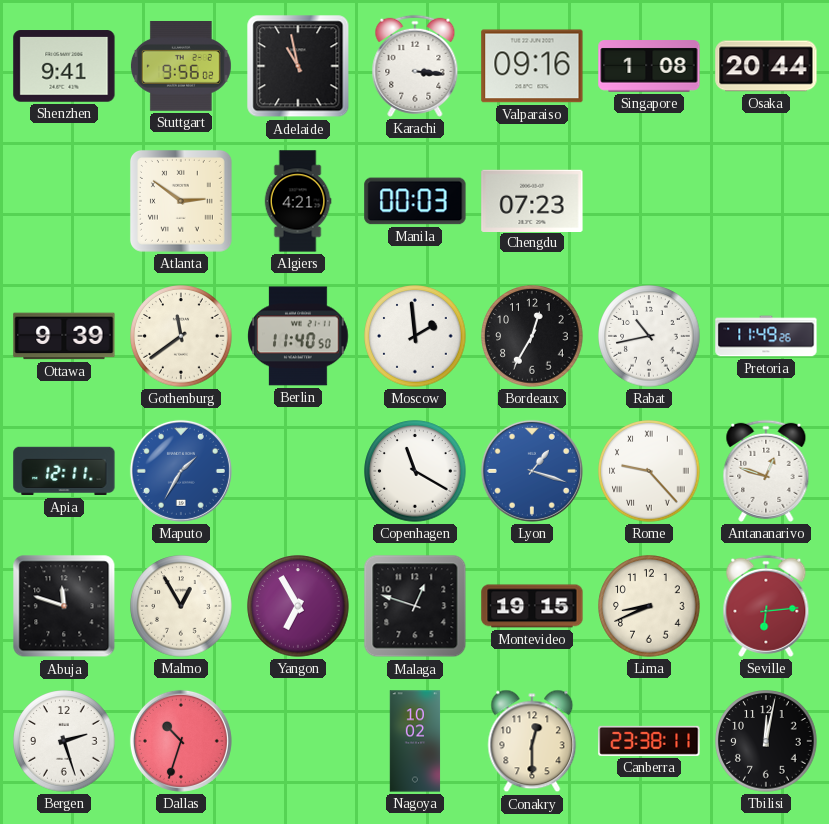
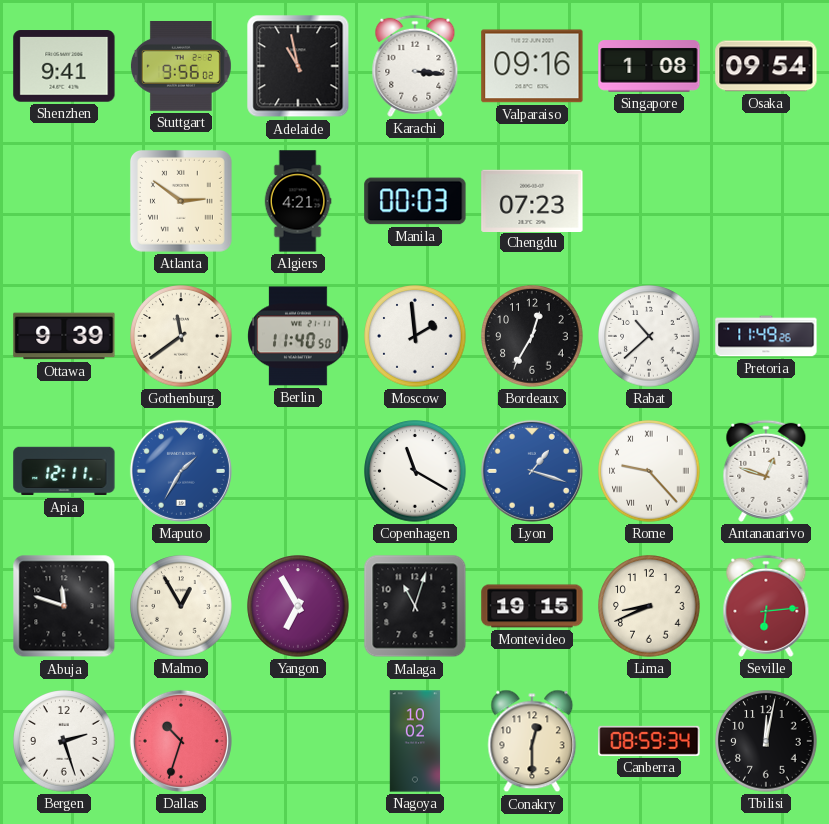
Osaka: 20:44 -> 09:54
Rabat: 10:43 -> 10:38
Malaga: 12:48 -> 11:03
Canberra: 23:38 -> 08:59
